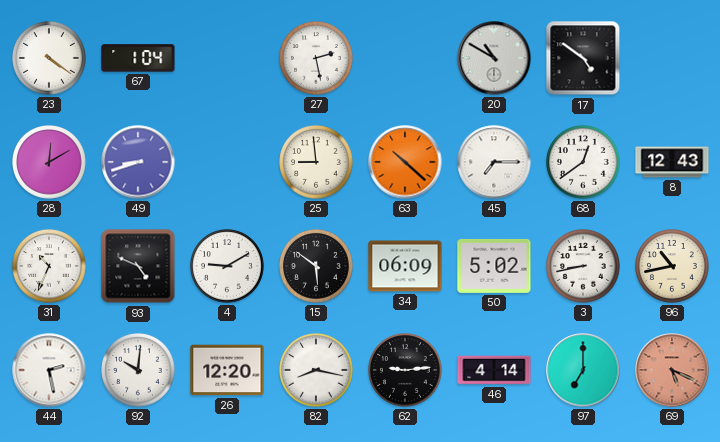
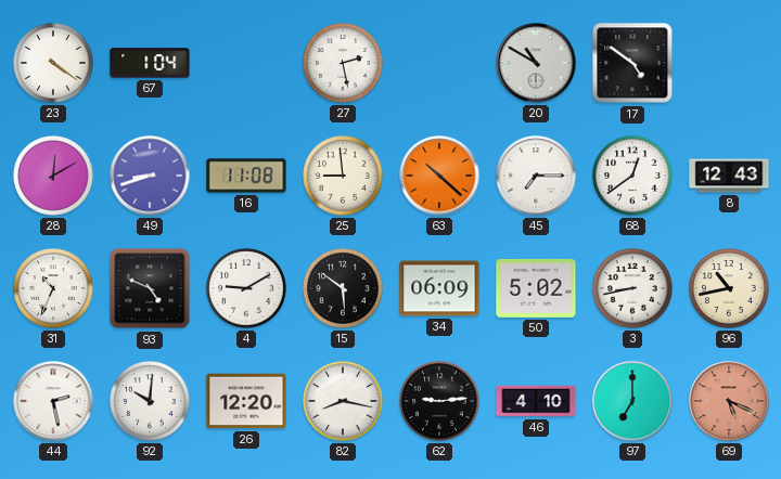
16: none -> 11:08
46: 4:14 -> 4:10
